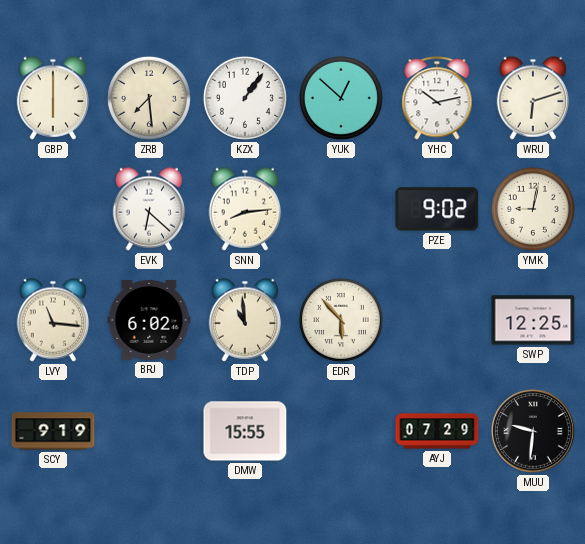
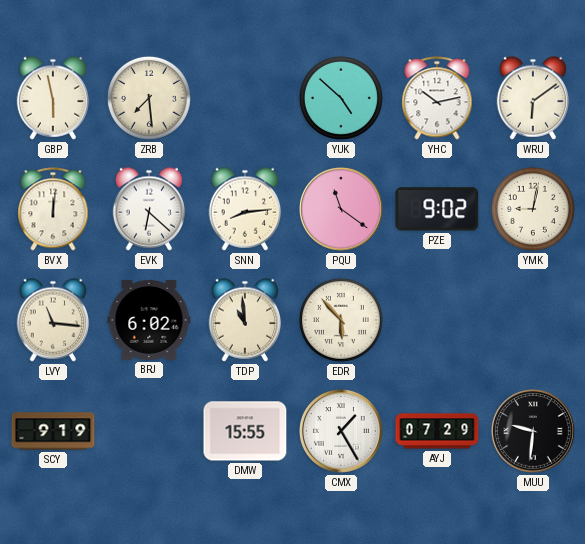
GBP: 6:00 -> 5:58
KZX: 1:06 -> none
YUK: 12:52 -> 4:52
WRU: 6:12 -> 6:09
BVX: none -> 12:01
PQU: none -> 11:21
SWP: 12:25 -> none
CMX: none -> 1:25
